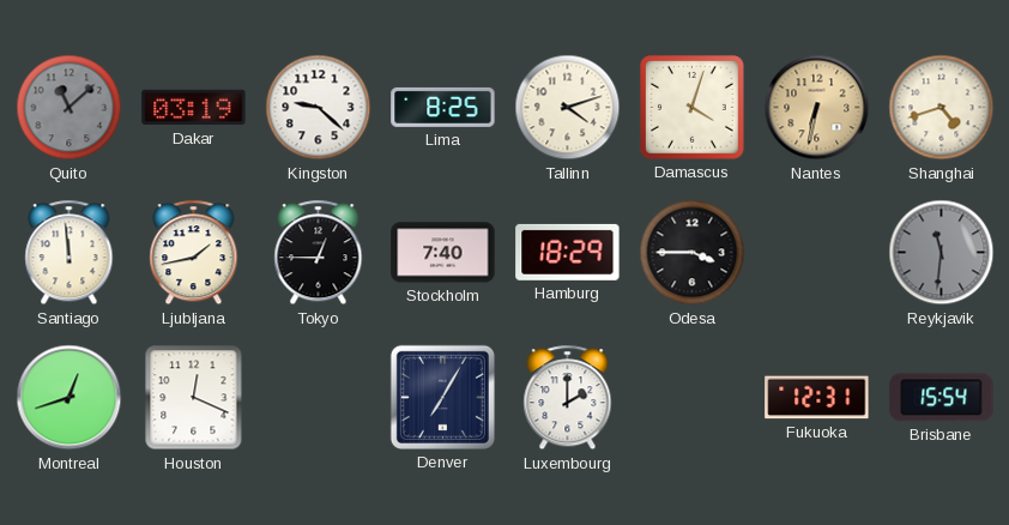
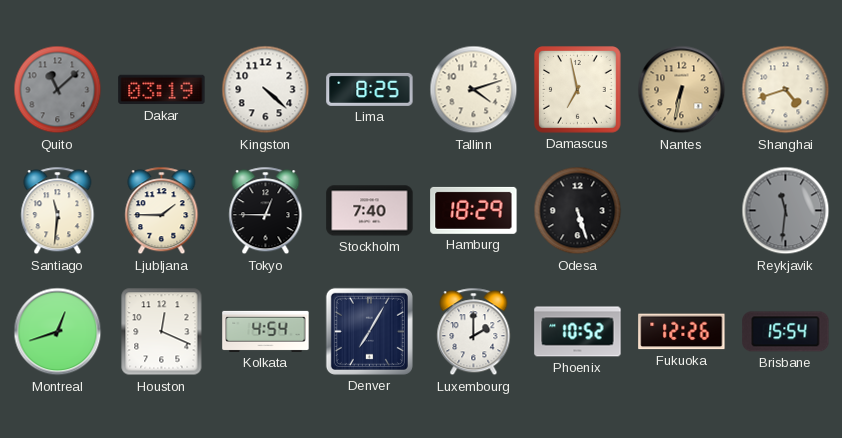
Kingston: 9:22 -> 4:22
Damascus: 4:03 -> 6:58
Santiago: 11:59 -> 11:31
Ljubljana: 1:43 -> 1:45
Odesa: 3:45 -> 5:27
Kolkata: none -> 4:54
Phoenix: none -> 10:52
Fukuoka: 12:31 -> 12:26
